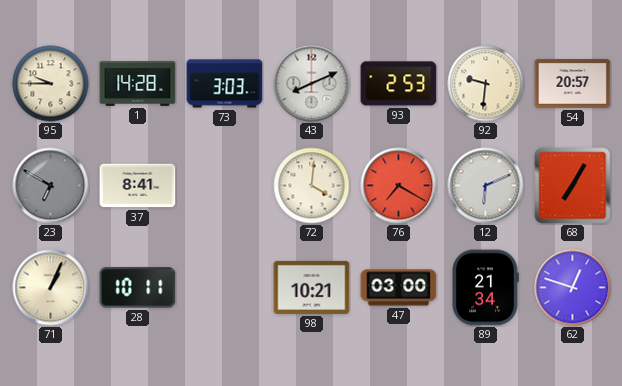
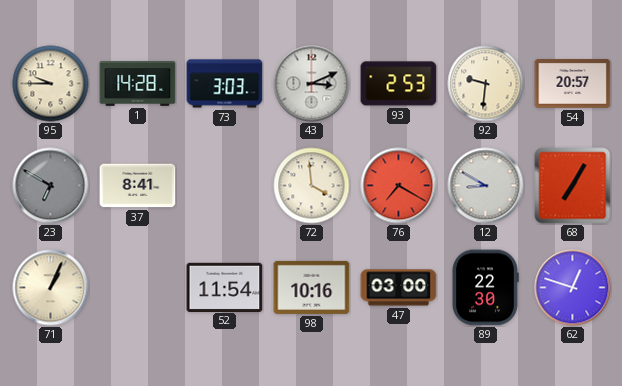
43: 8:11 -> 3:11
72: 4:01 -> 3:59
12: 6:11 -> 8:50
28: 10:11 -> none
52: none -> 11:54
98: 10:21 -> 10:16
89: 21:34 -> 22:30
